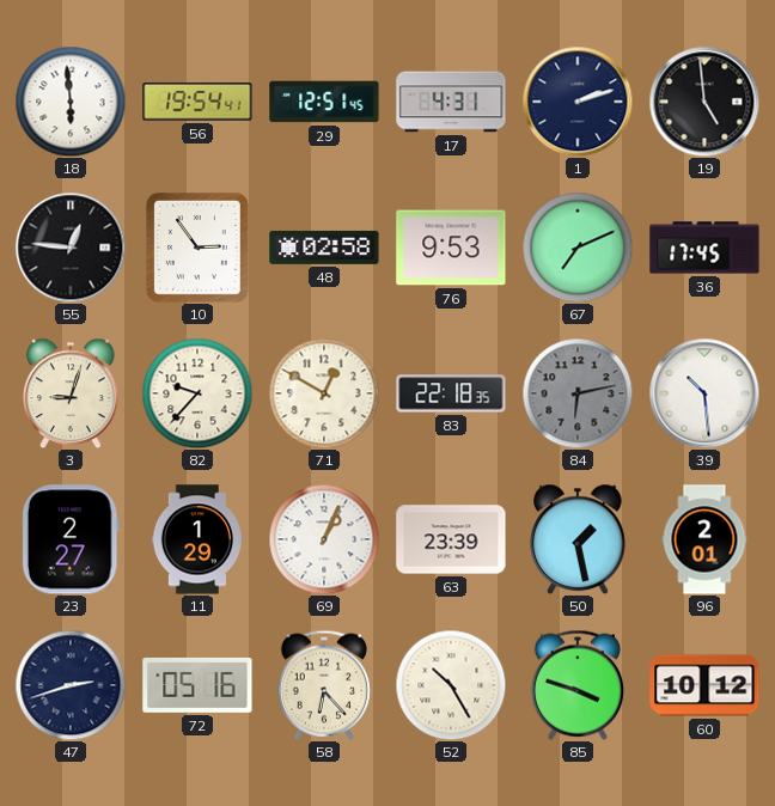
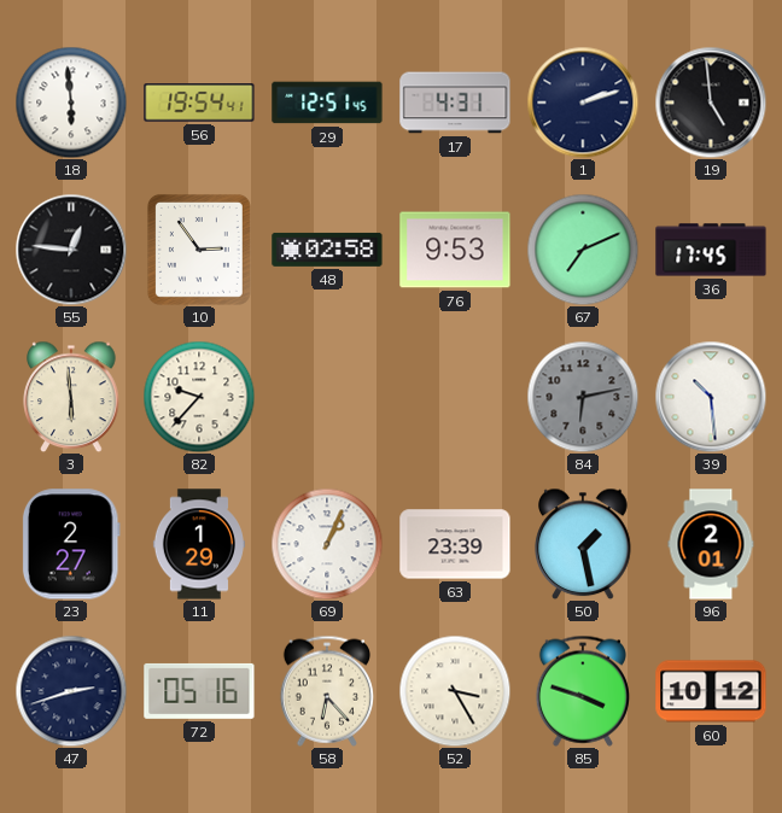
3: 9:03 -> 5:59
71: 12:50 -> none
83: 22:18 -> none
52: 10:25 -> 3:25
